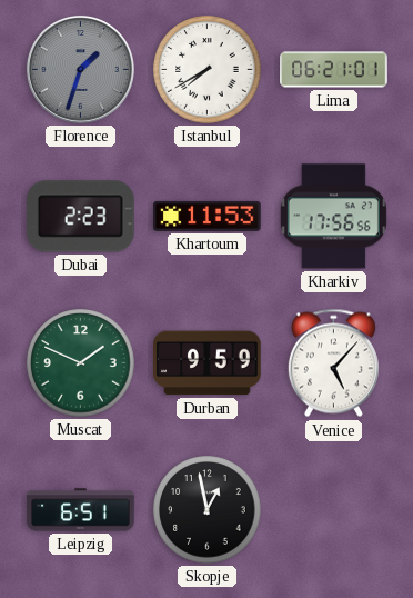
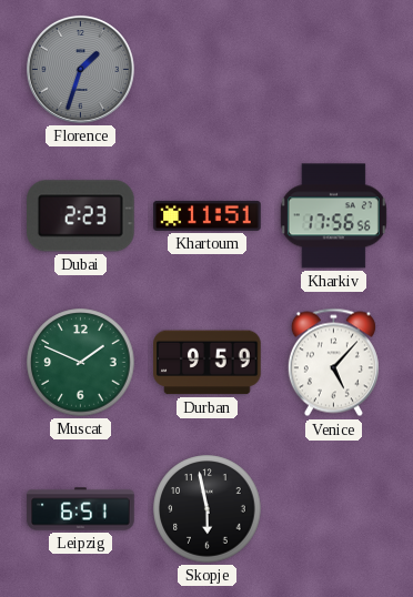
Istanbul: 7:40 -> none
Lima: 06:21 -> none
Khartoum: 11:53 -> 11:51
Skopje: 12:58 -> 5:58
